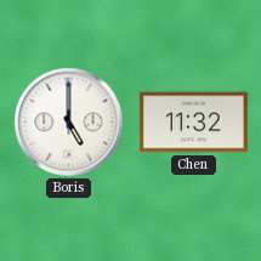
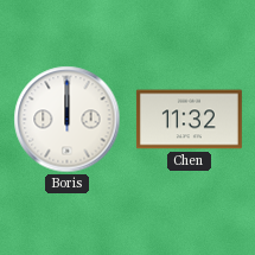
Boris: 5:00 -> 12:00
